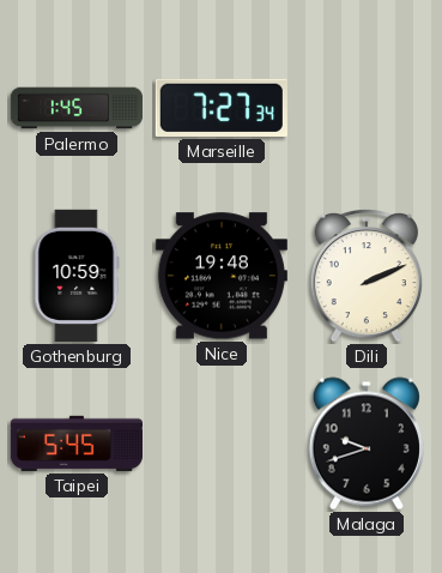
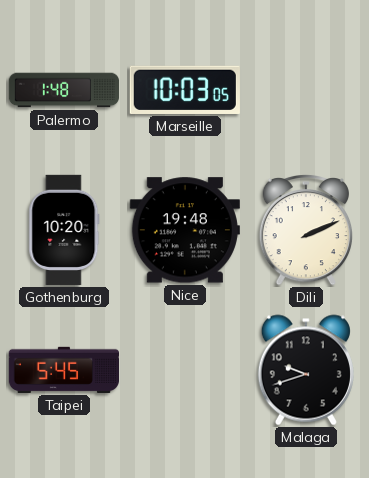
Palermo: 1:45 -> 1:48
Marseille: 7:27 -> 10:03
Gothenburg: 10:59 -> 10:20
